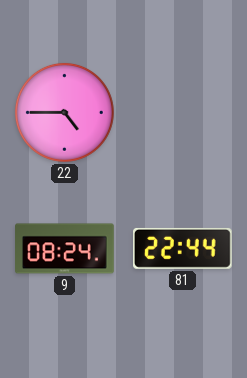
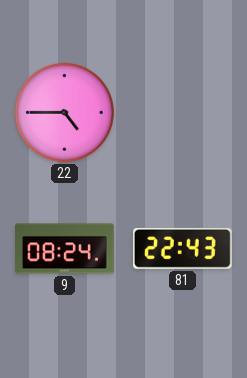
81: 22:44 -> 22:43
